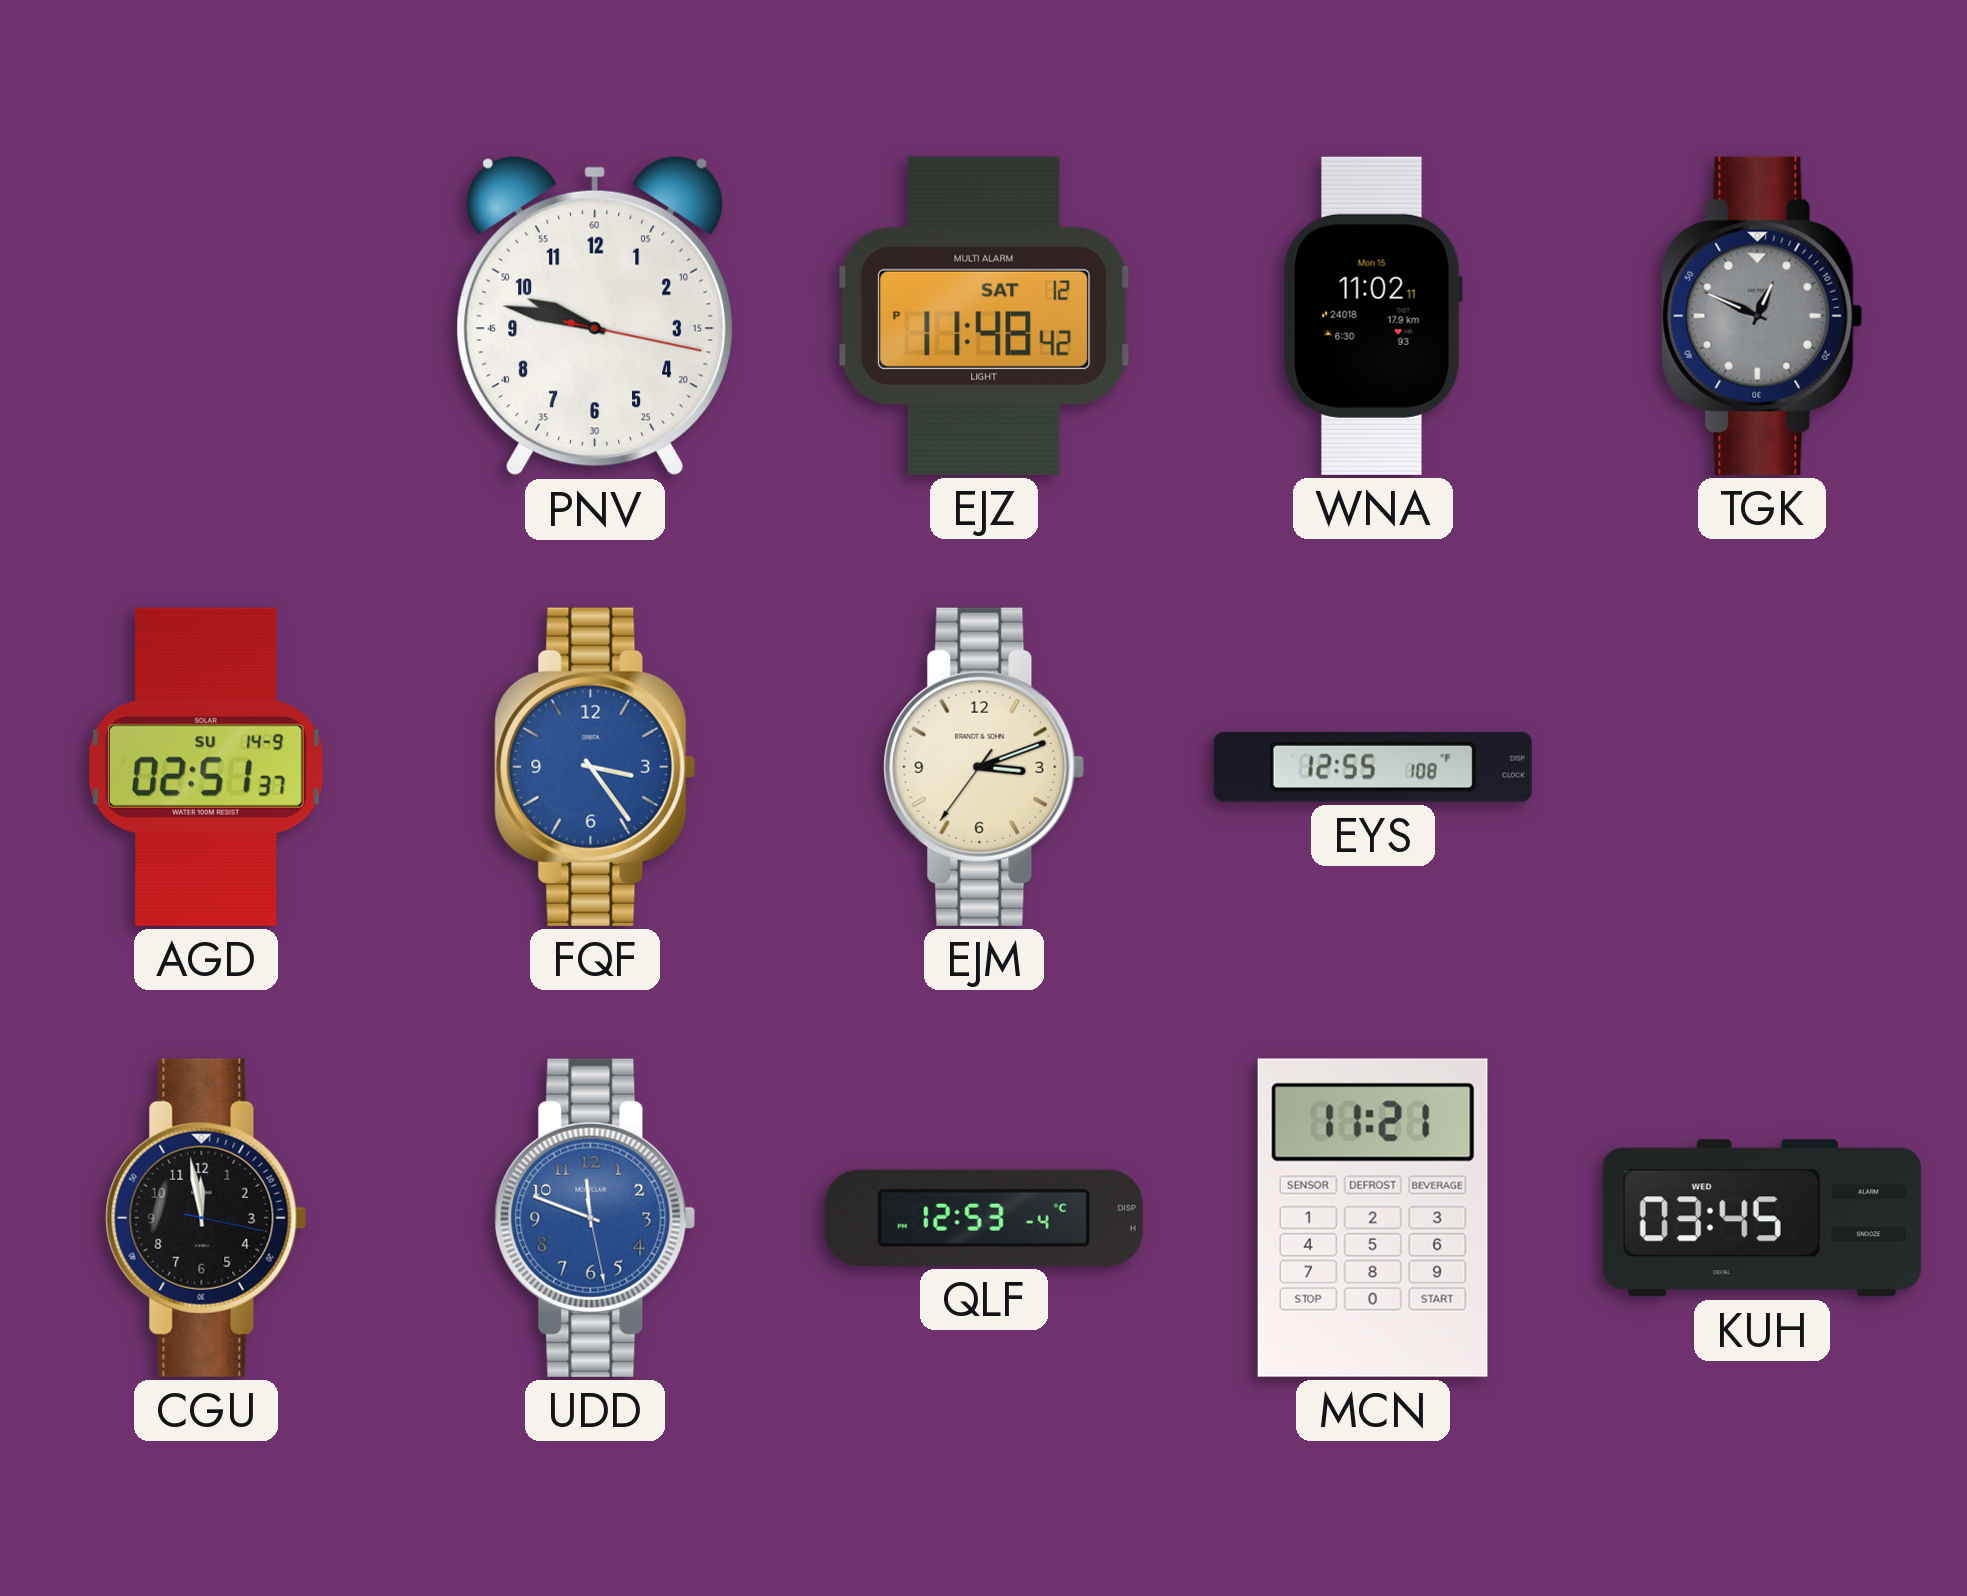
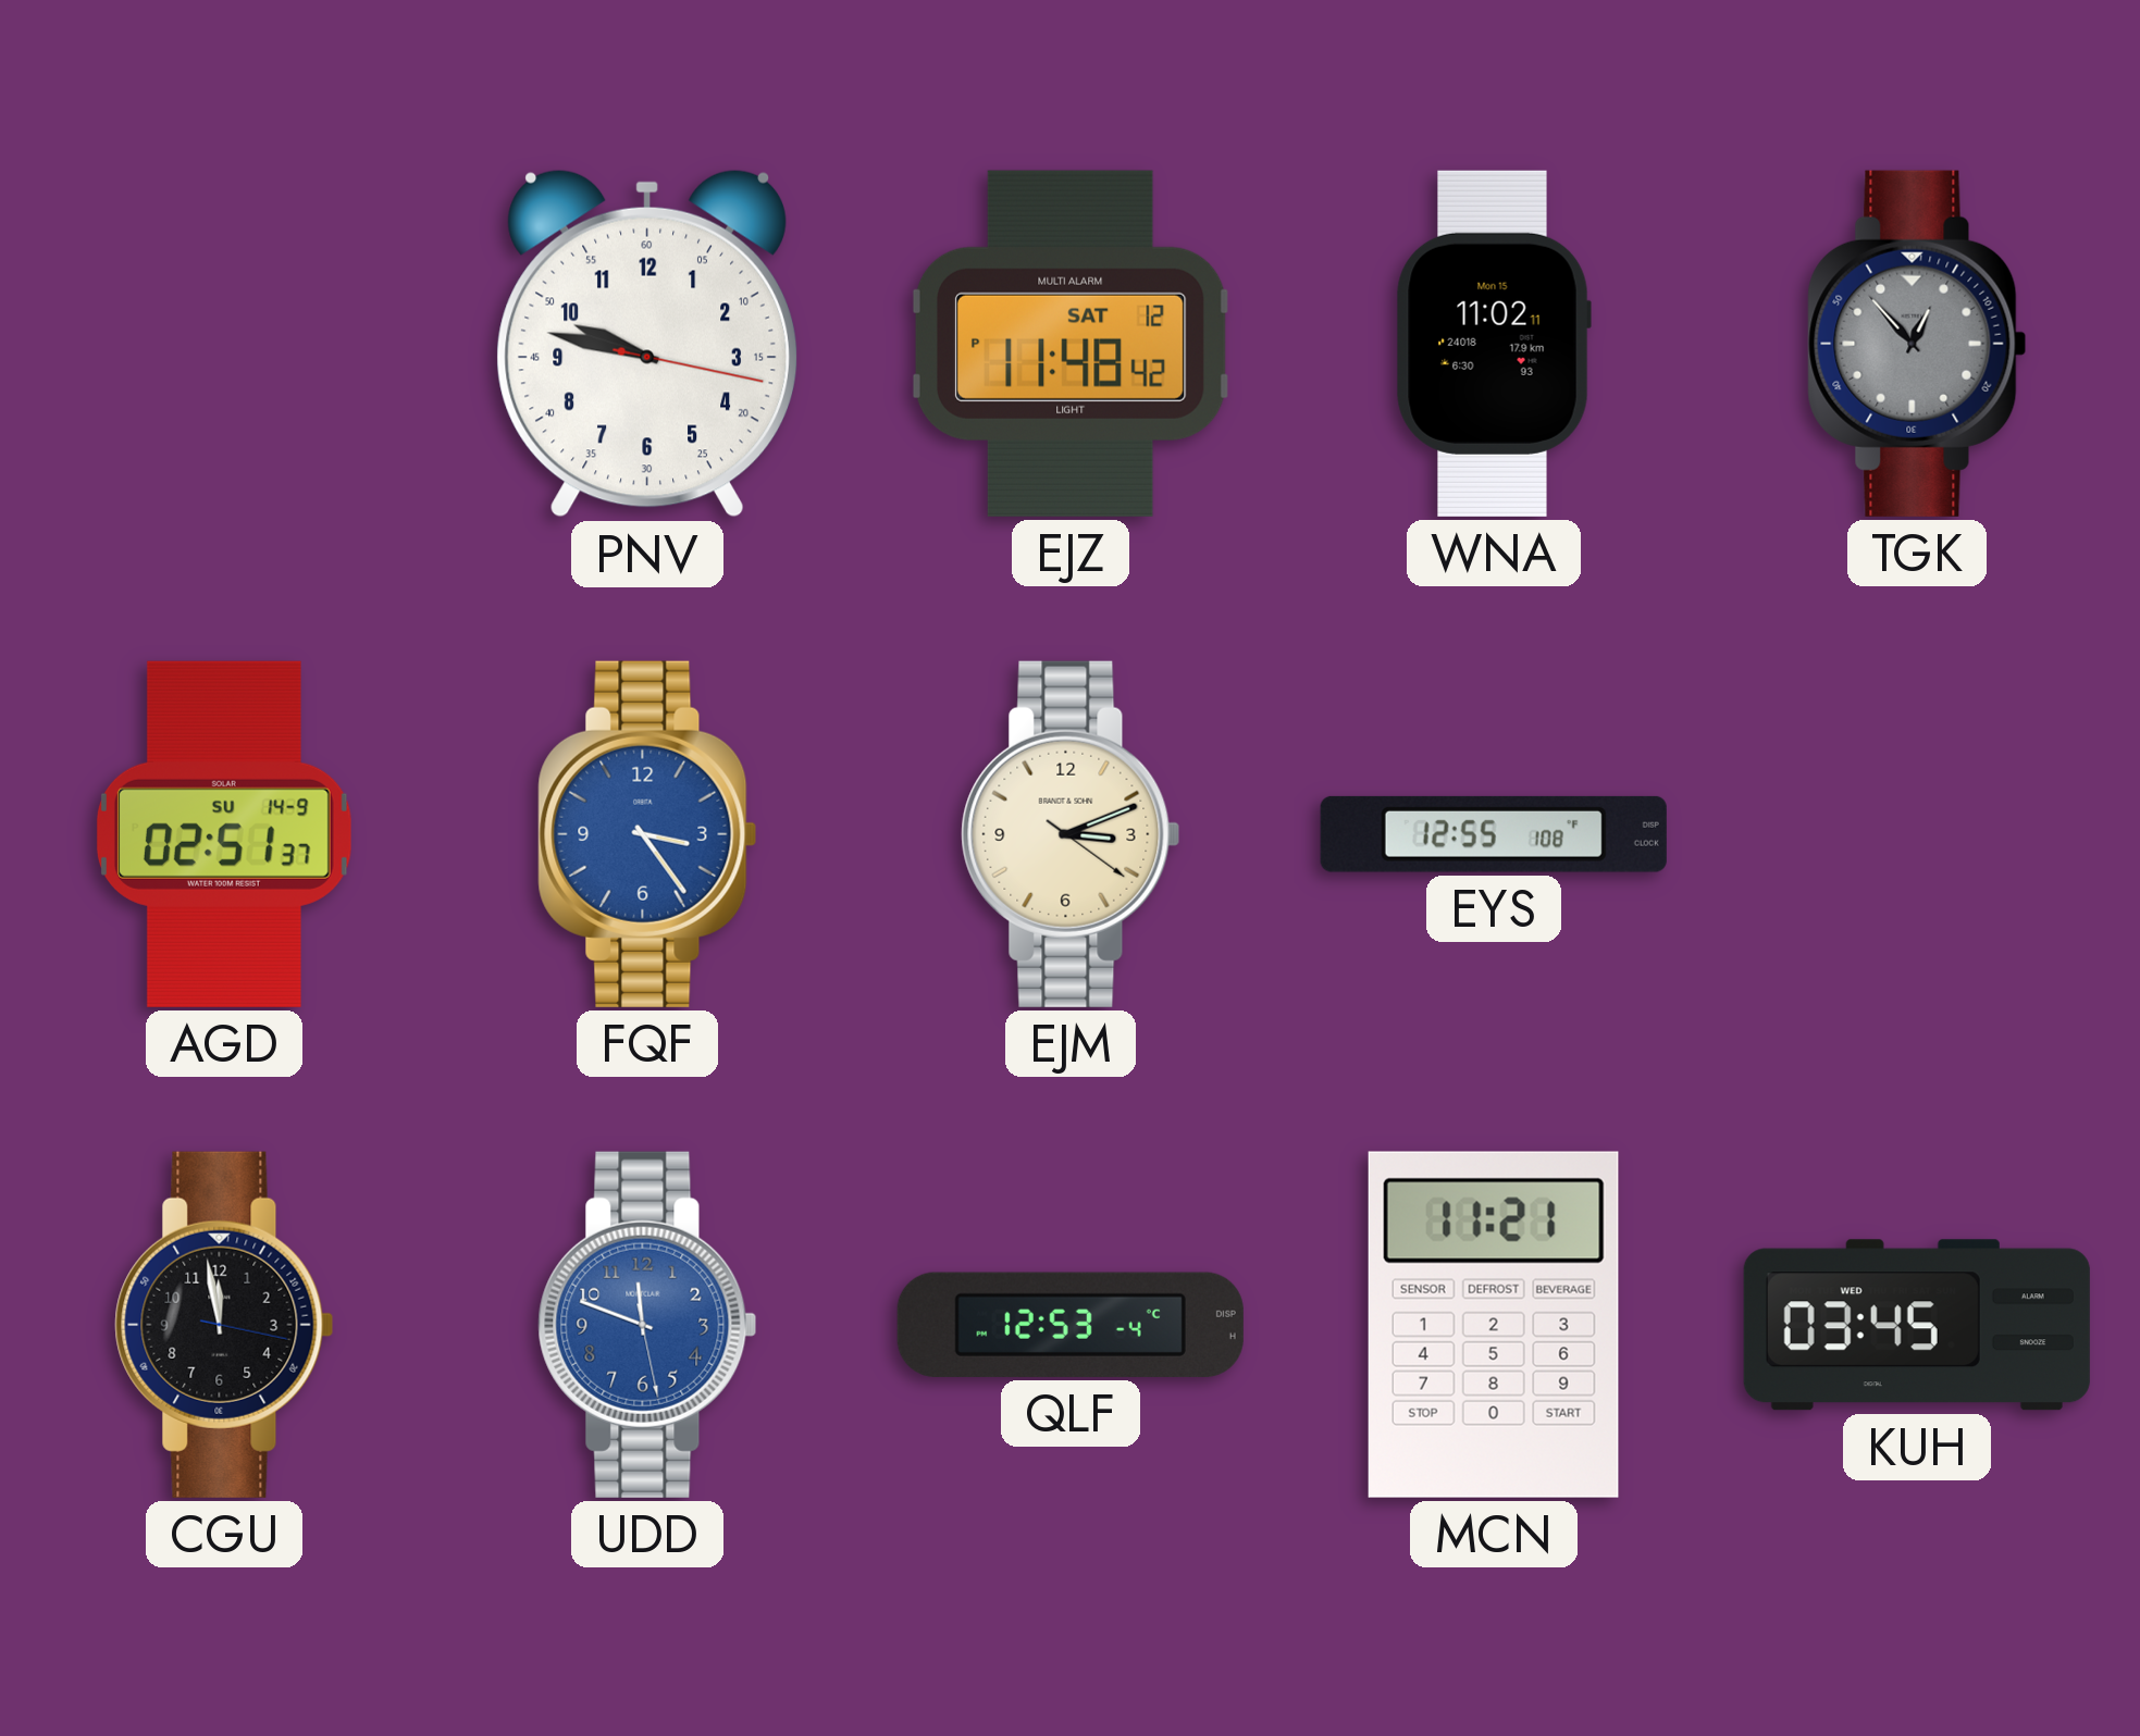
TGK: 12:49 -> 12:53
EJM: 3:11:36 -> 3:11:21
